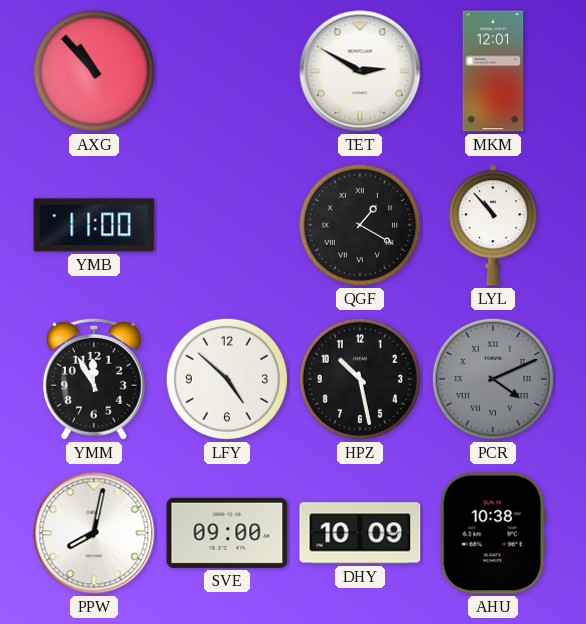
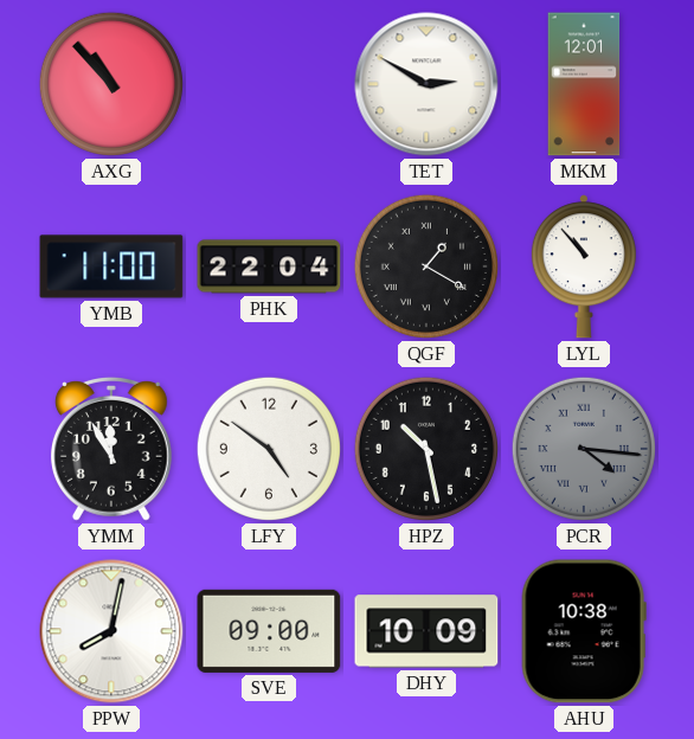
PHK: none -> 22:04
LFY: 4:52 -> 4:51
PCR: 4:11 -> 4:16
